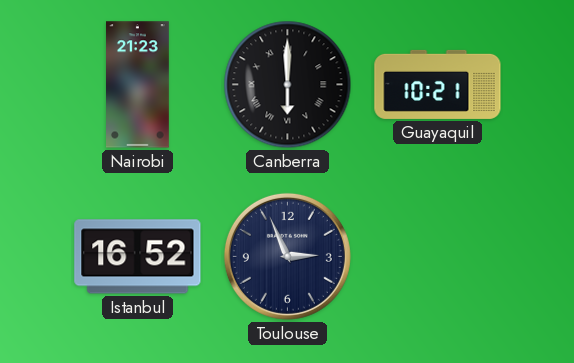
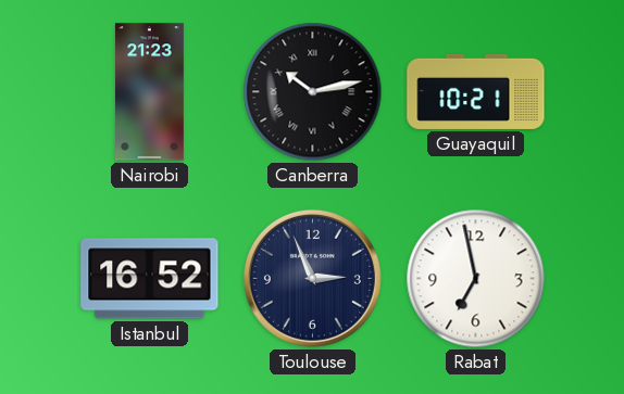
Canberra: 6:00 -> 10:13
Rabat: none -> 6:58
